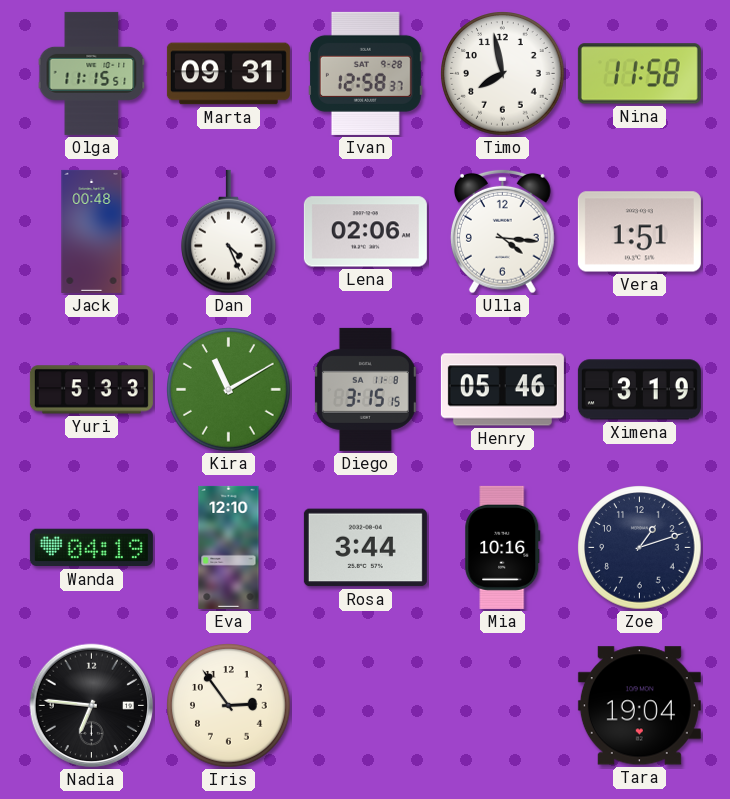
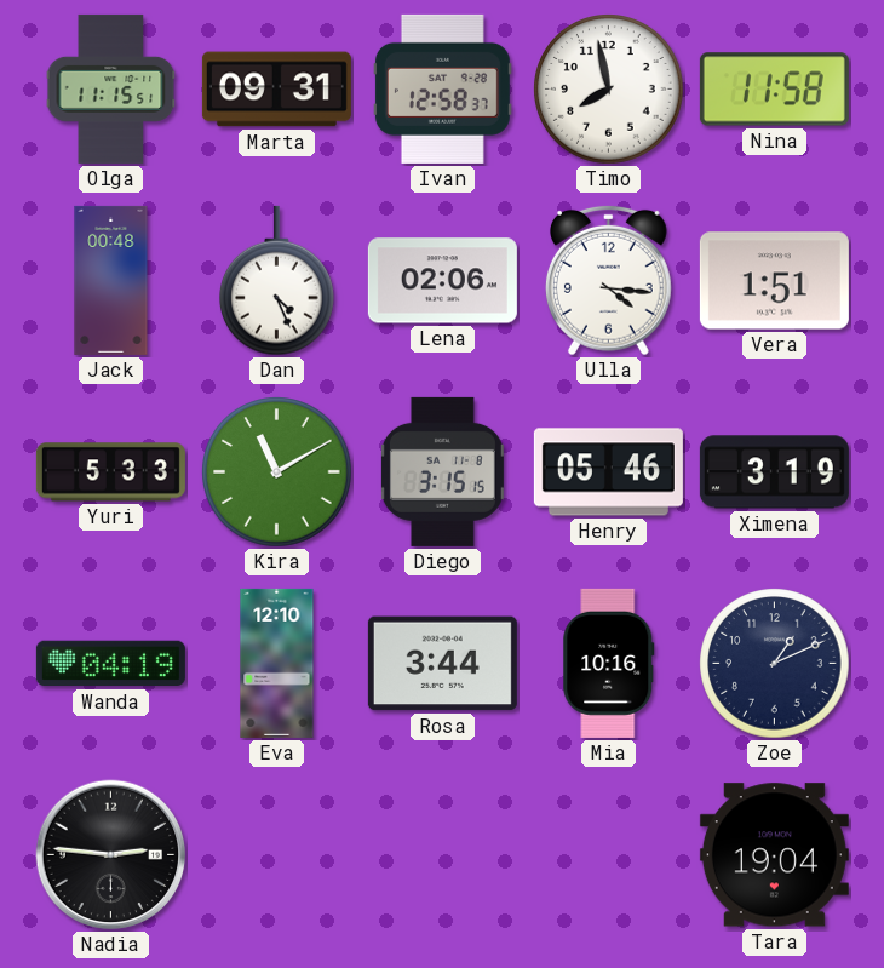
Zoe: 1:12 -> 1:11
Nadia: 6:46 -> 2:46
Iris: 2:54 -> none
